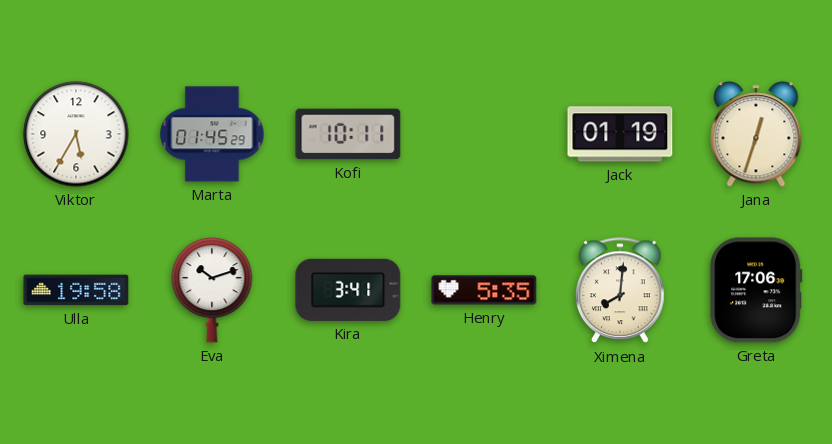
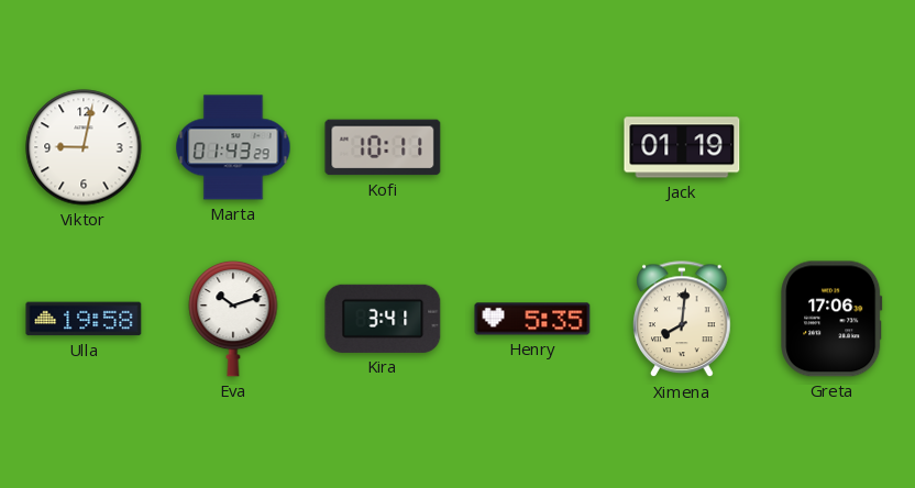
Viktor: 5:35 -> 9:02
Marta: 01:45 -> 01:43
Jana: 12:33 -> none
